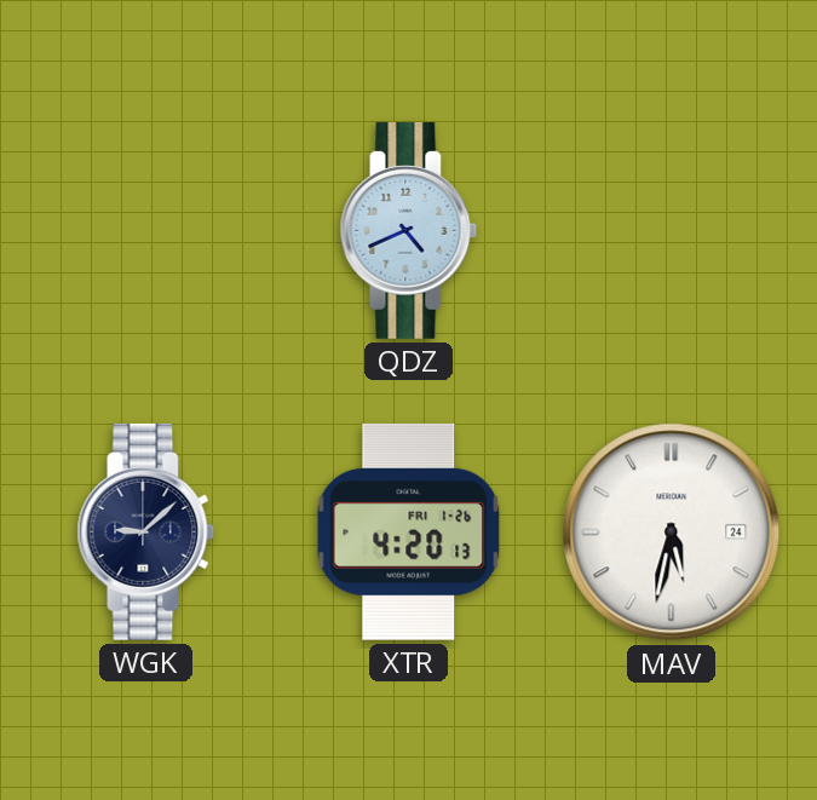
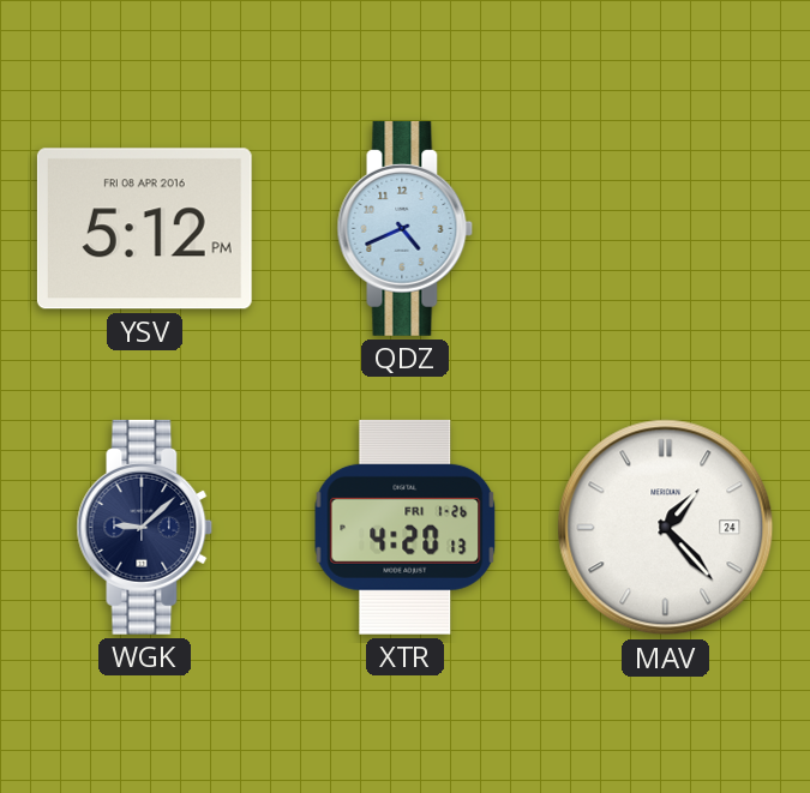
YSV: none -> 5:12
MAV: 5:32 -> 1:23
